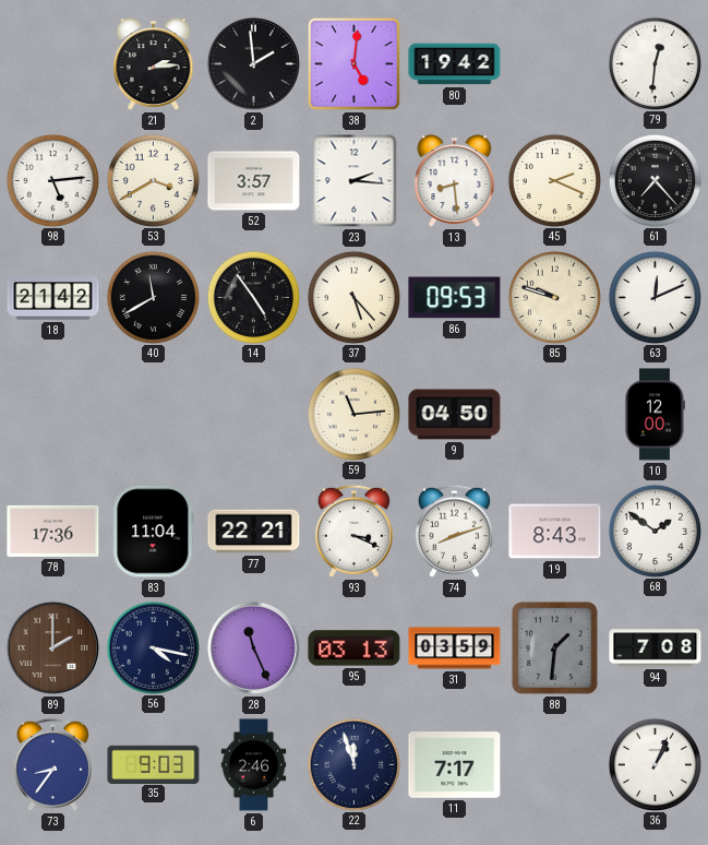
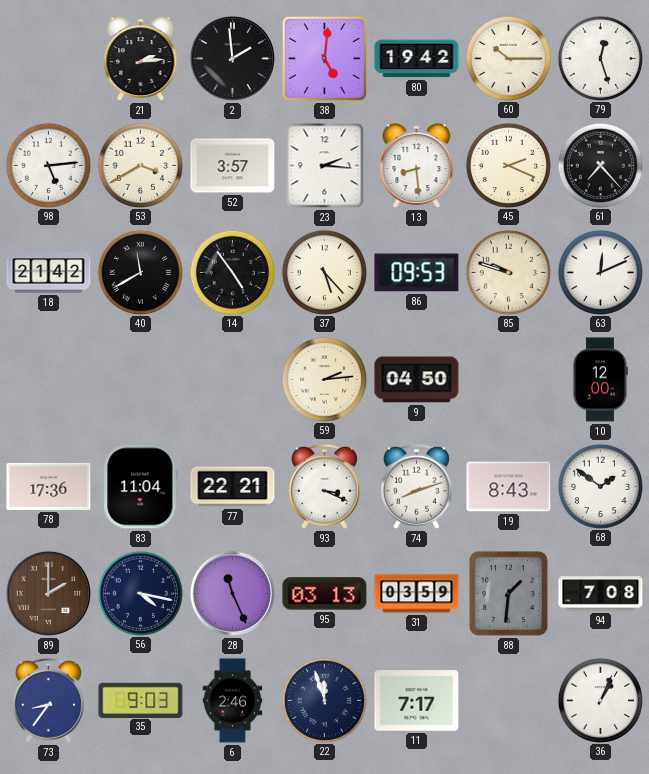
60: none -> 10:15
79: 12:31 -> 12:27
59: 11:14 -> 2:14
